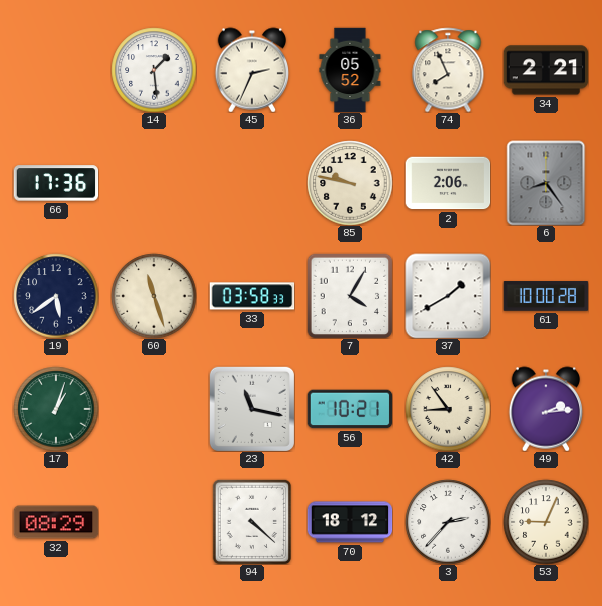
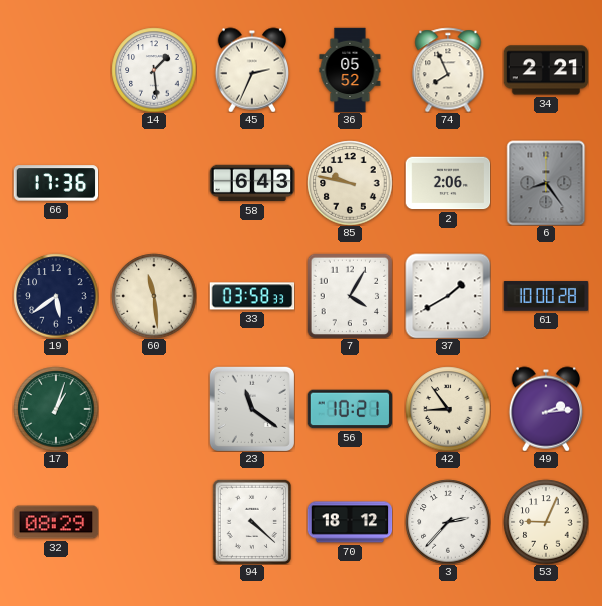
58: none -> 6:43
60: 11:27 -> 11:29
23: 11:17 -> 11:21
